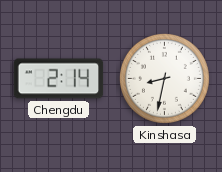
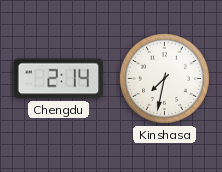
Kinshasa: 8:32 -> 7:32
